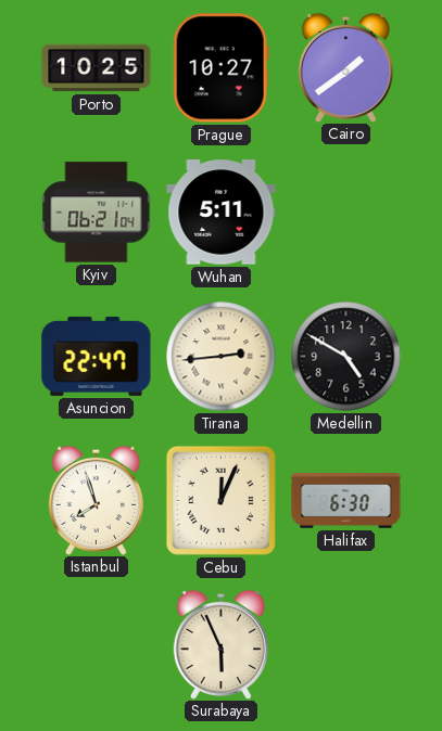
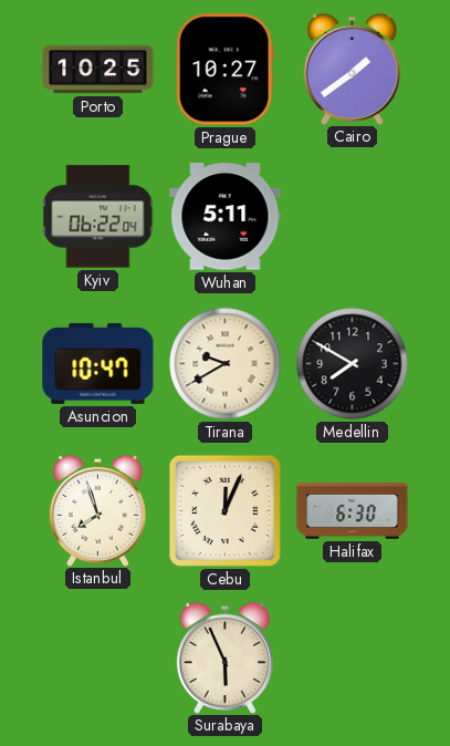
Kyiv: 06:21 -> 06:22
Asuncion: 22:47 -> 10:47
Tirana: 2:44 -> 9:40
Medellin: 4:50 -> 7:50
